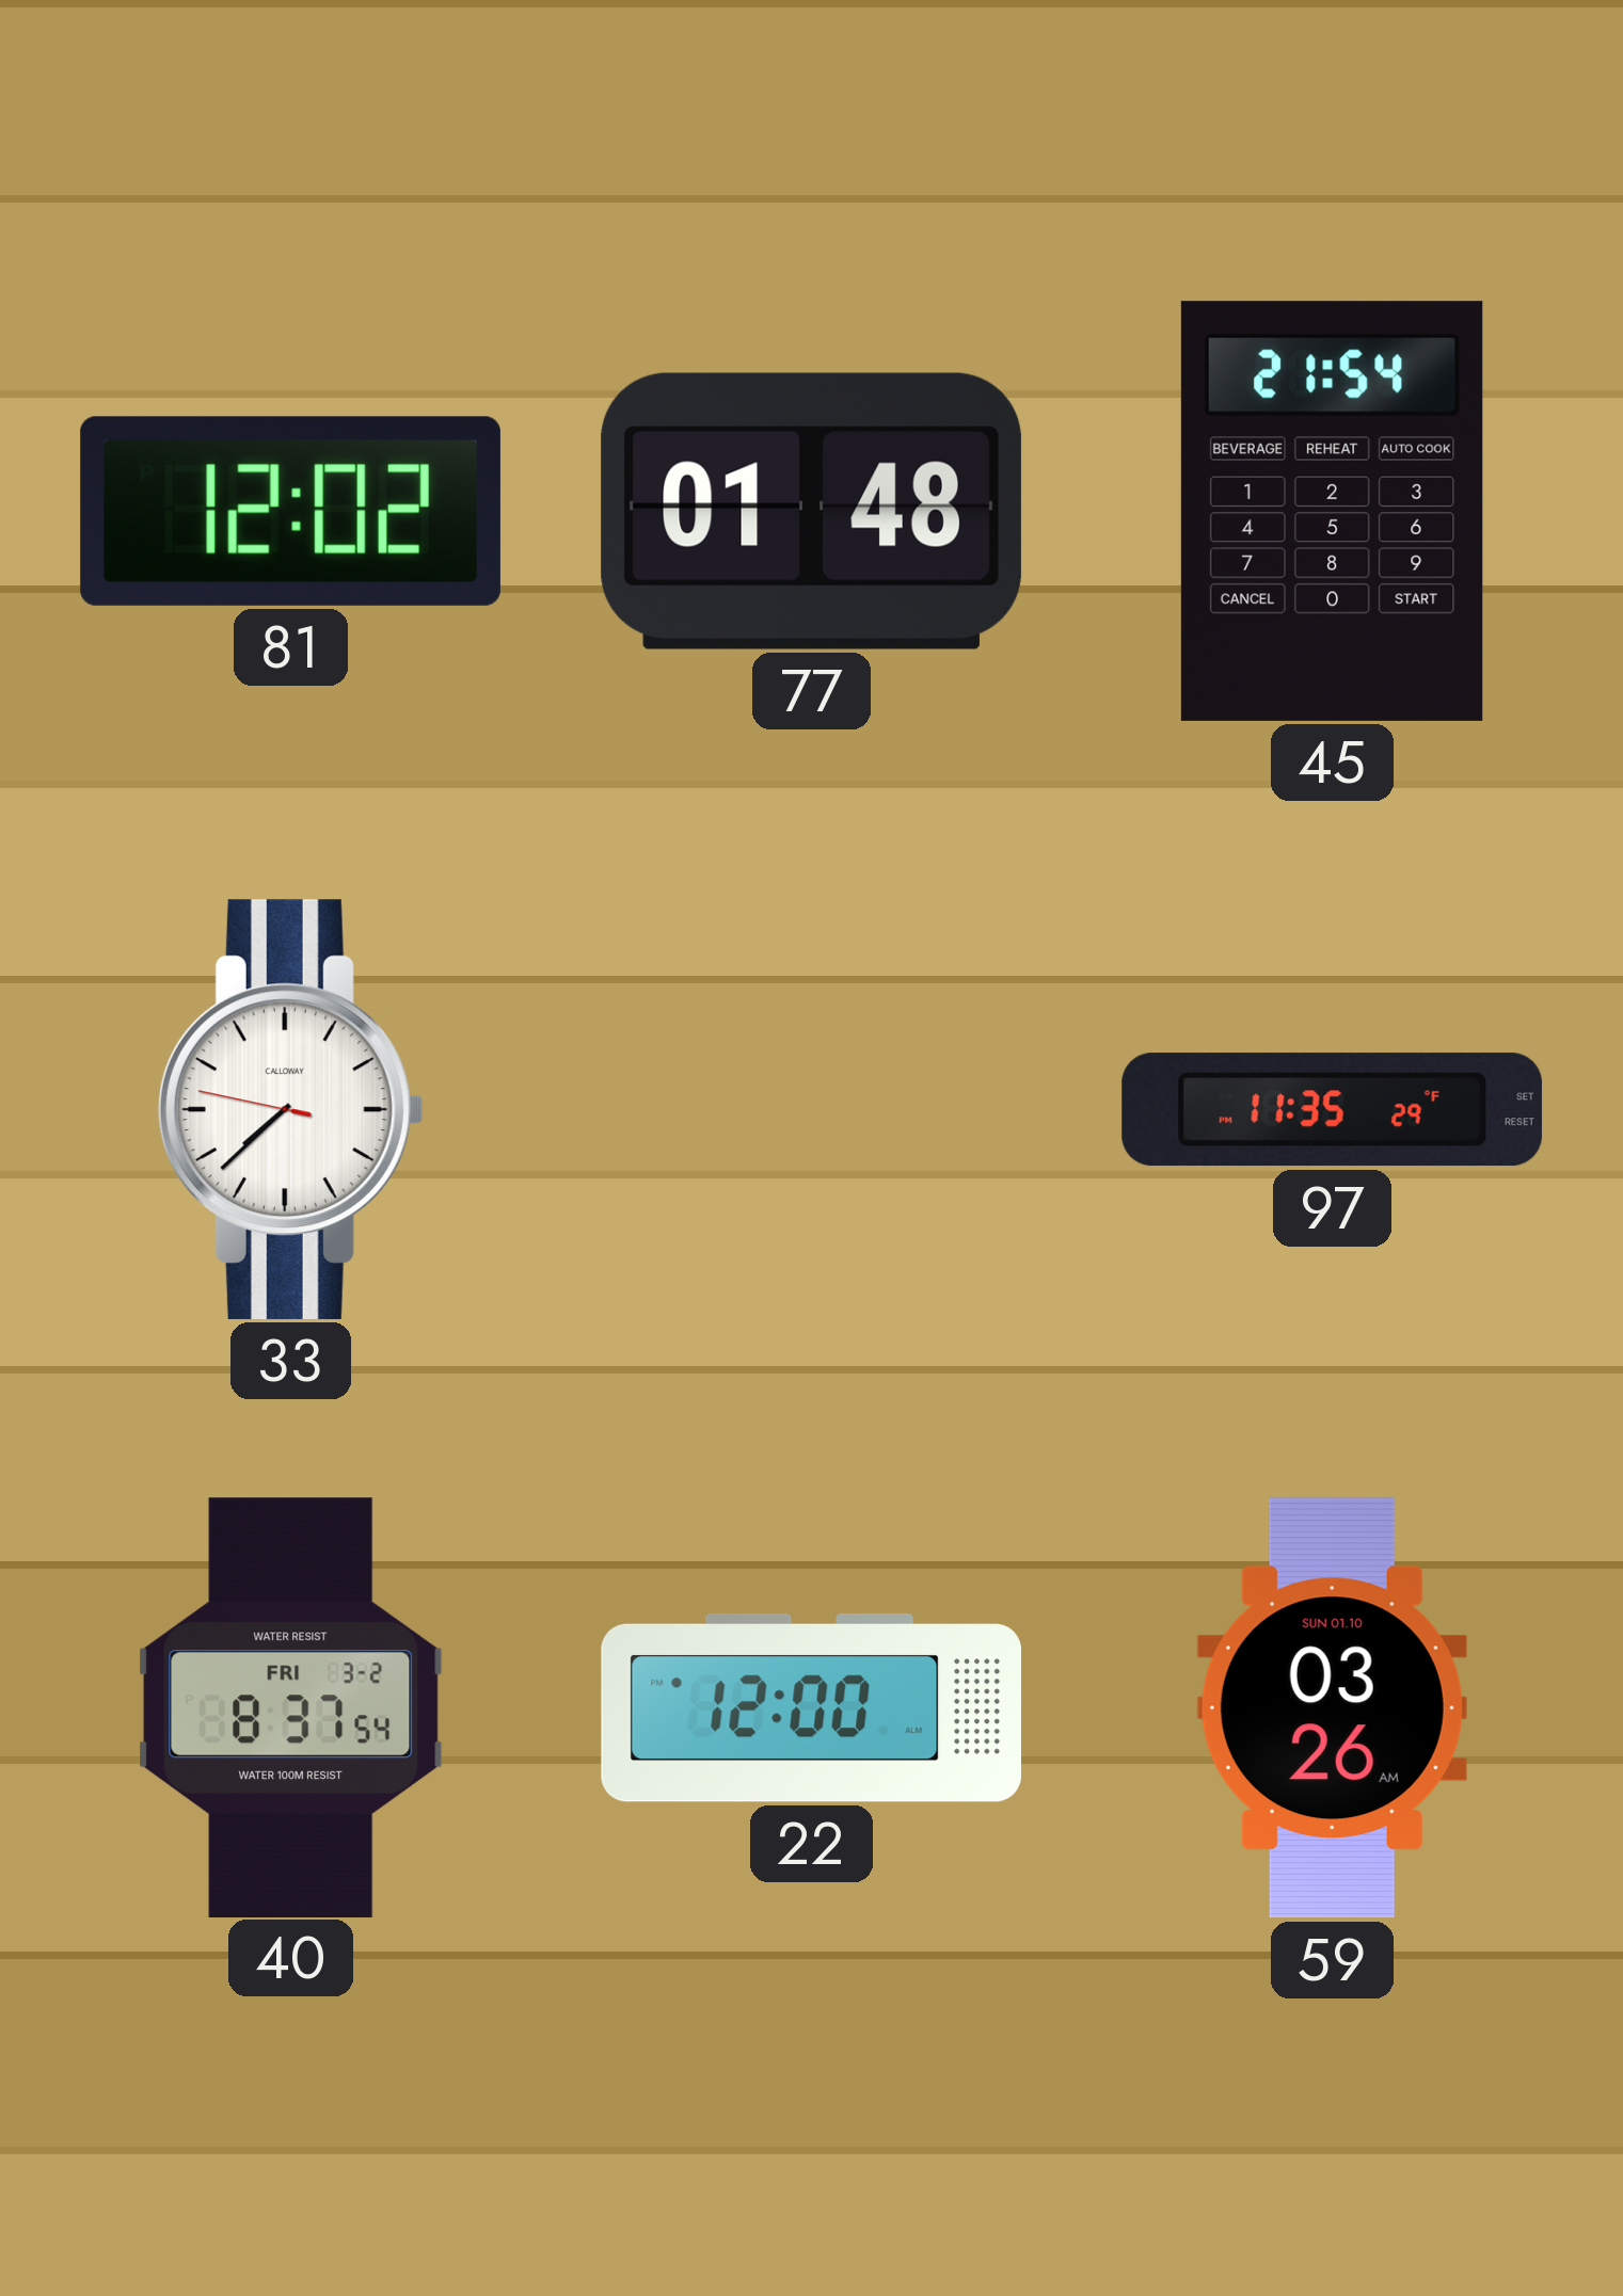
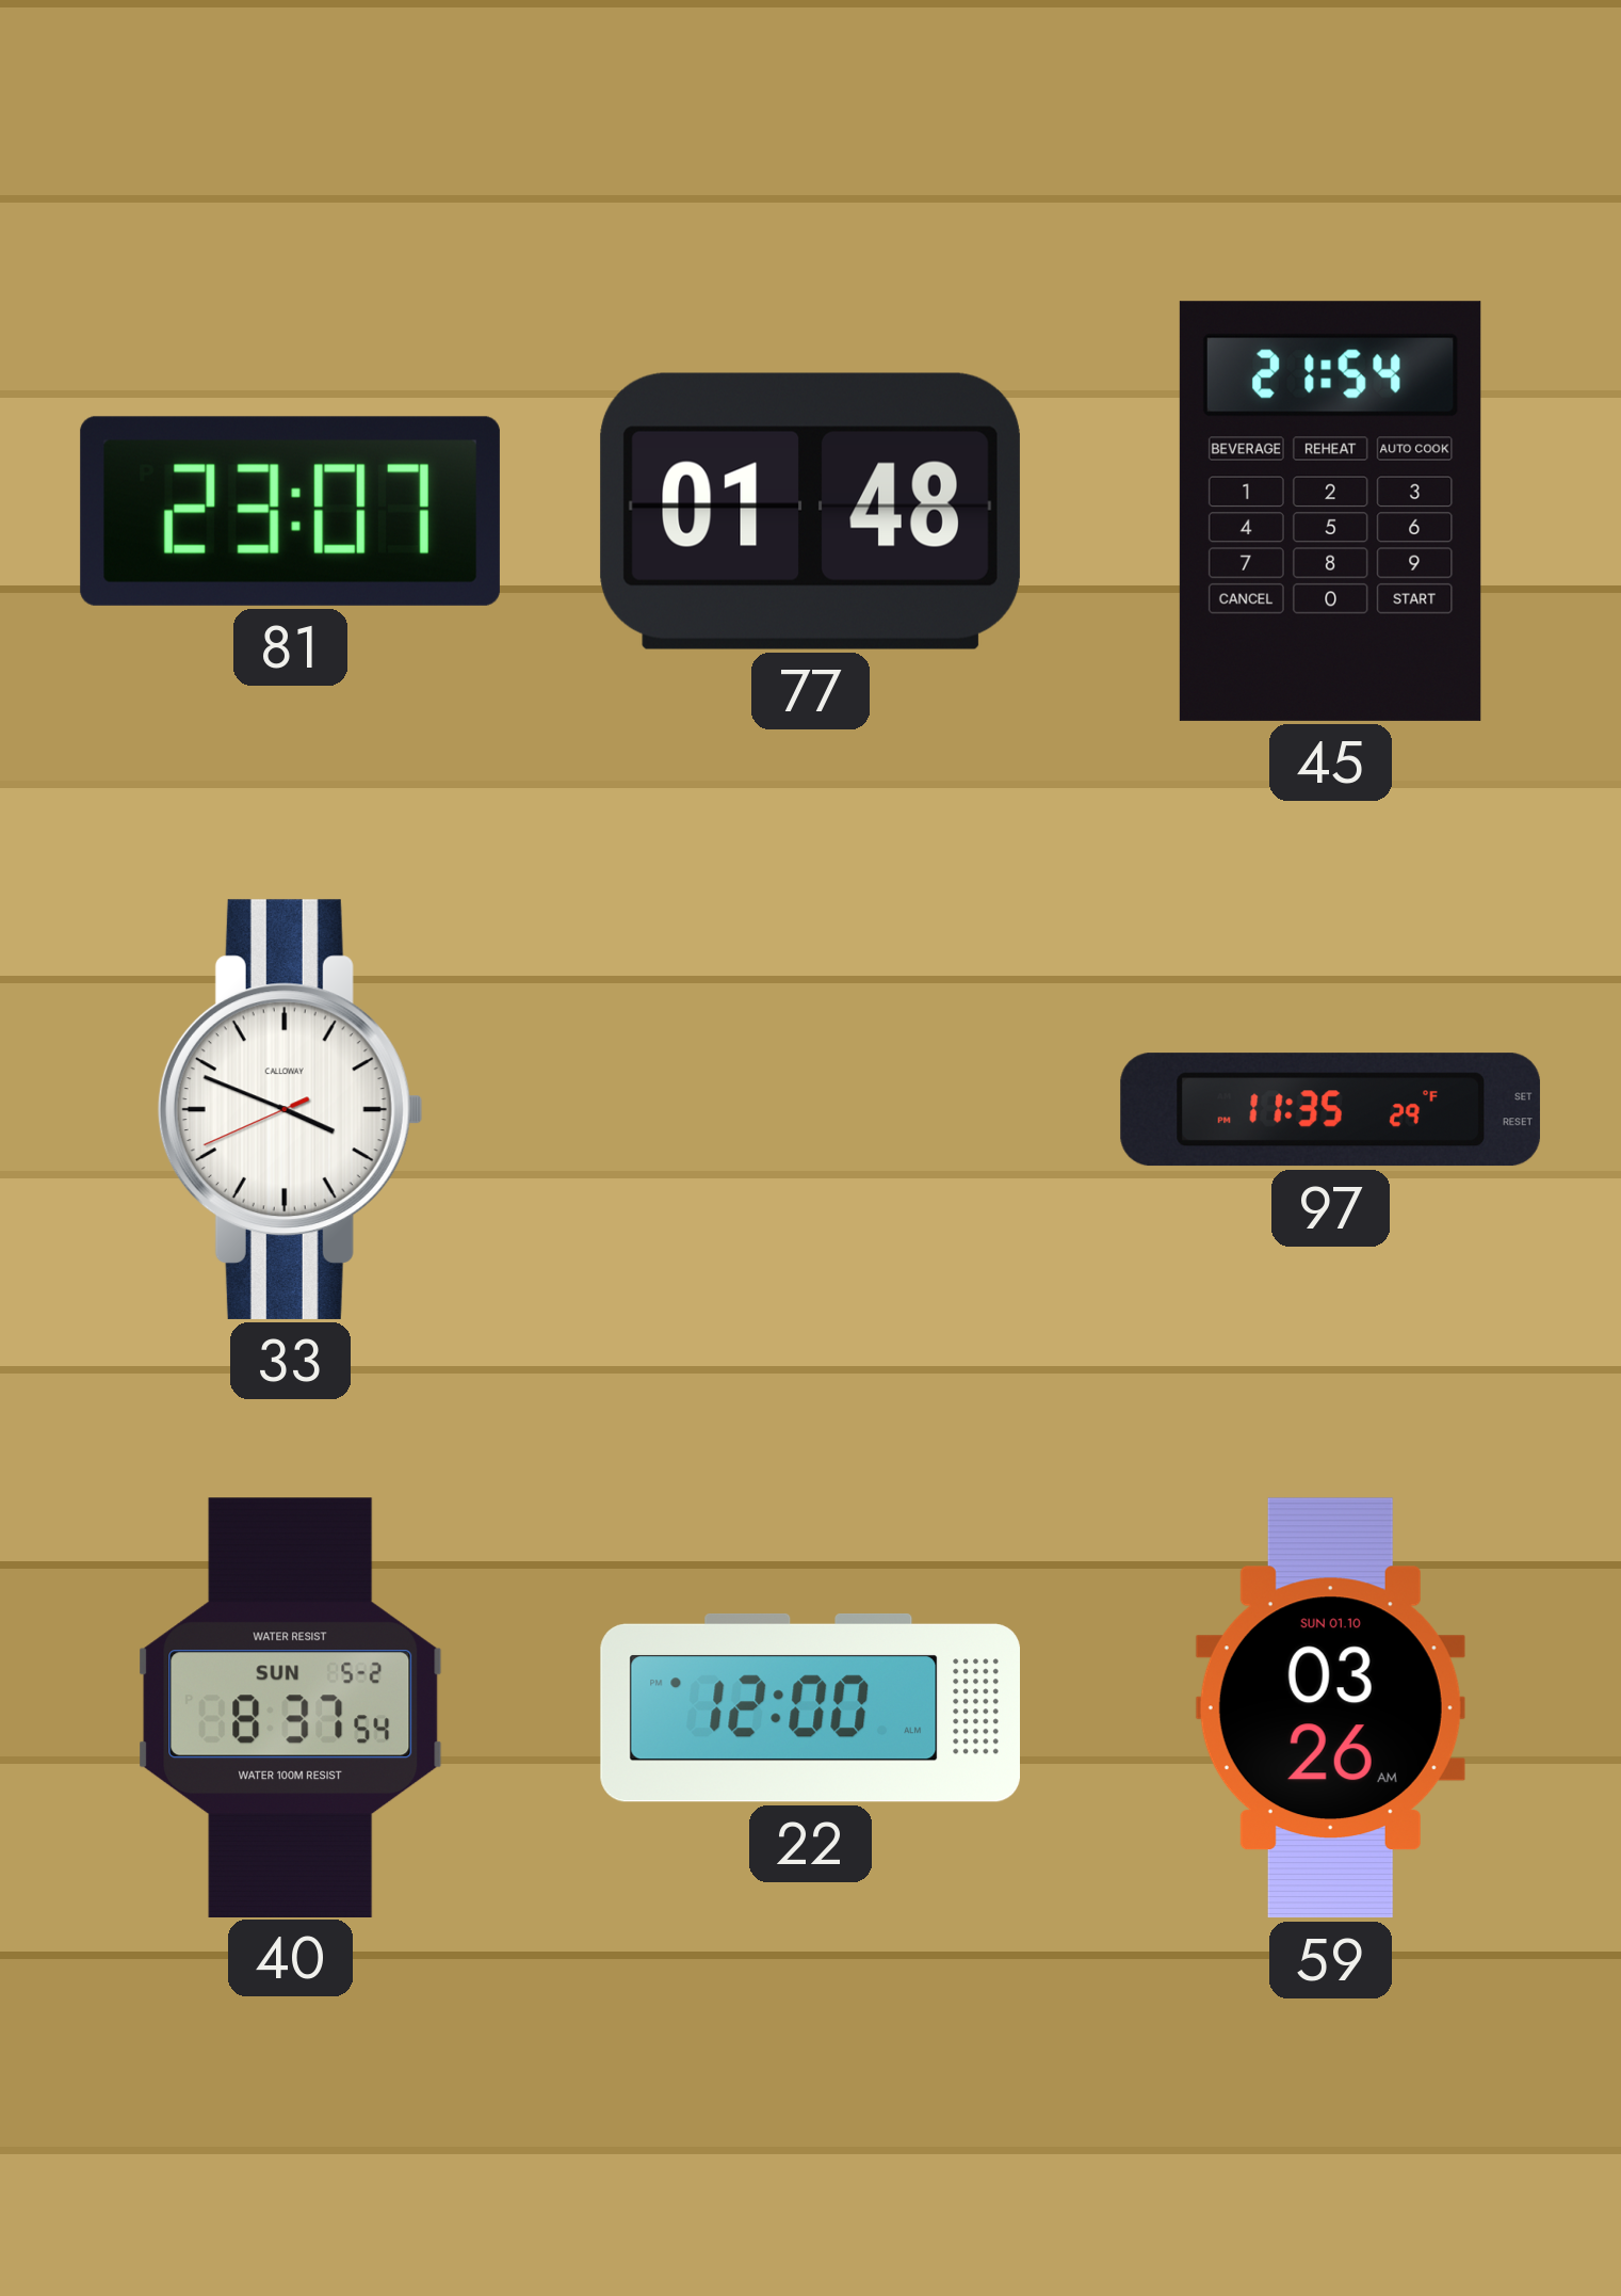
81: 12:02 -> 23:07
33: 7:37 -> 3:48
40 date: FRI 3-2 -> SUN 5-2
